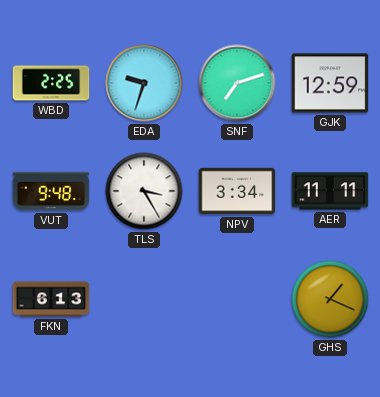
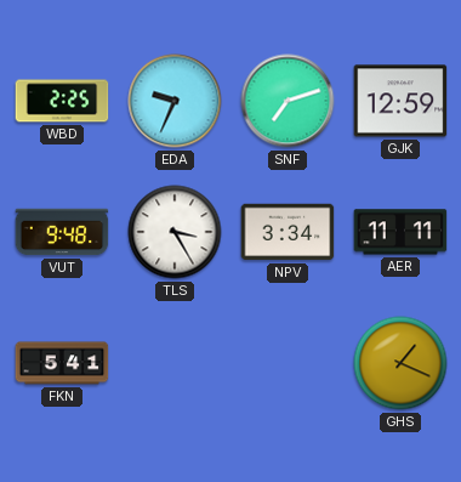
EDA: 9:33 -> 9:34
FKN: 6:13 -> 5:41
